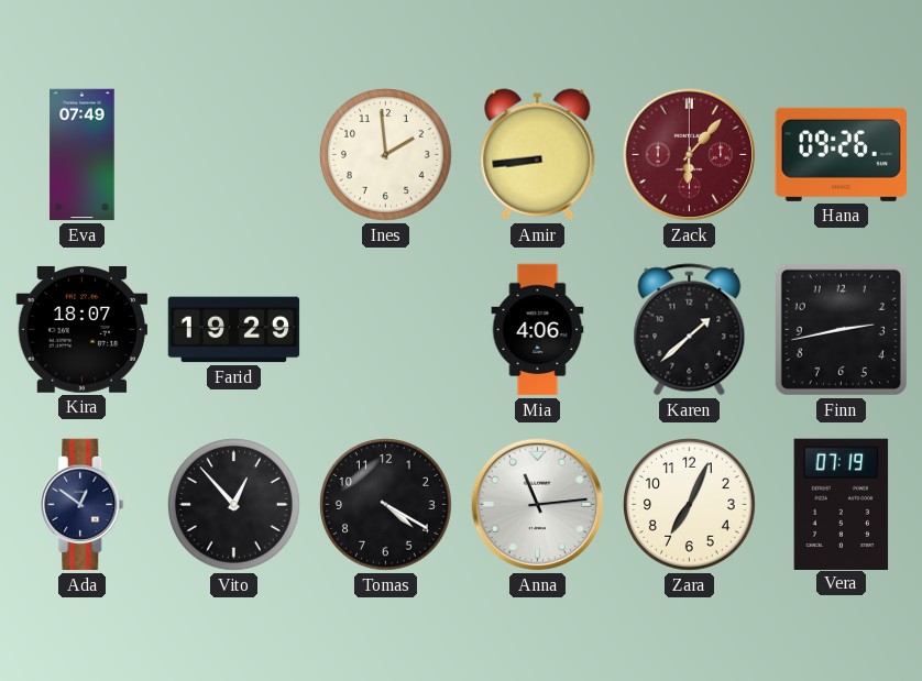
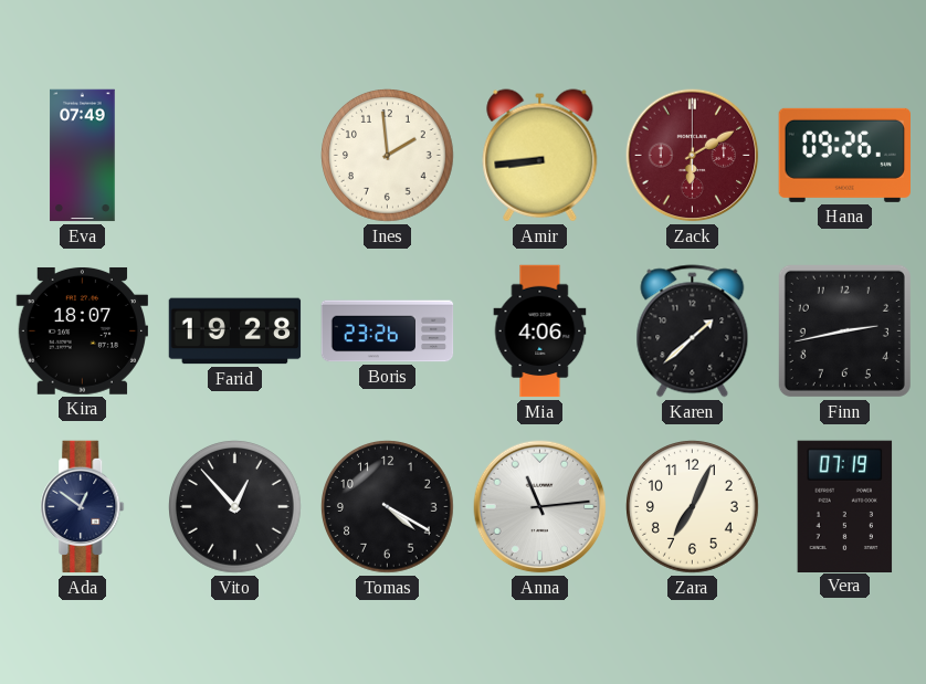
Zack: 6:07 -> 6:10
Farid: 19:29 -> 19:28
Boris: none -> 23:26
